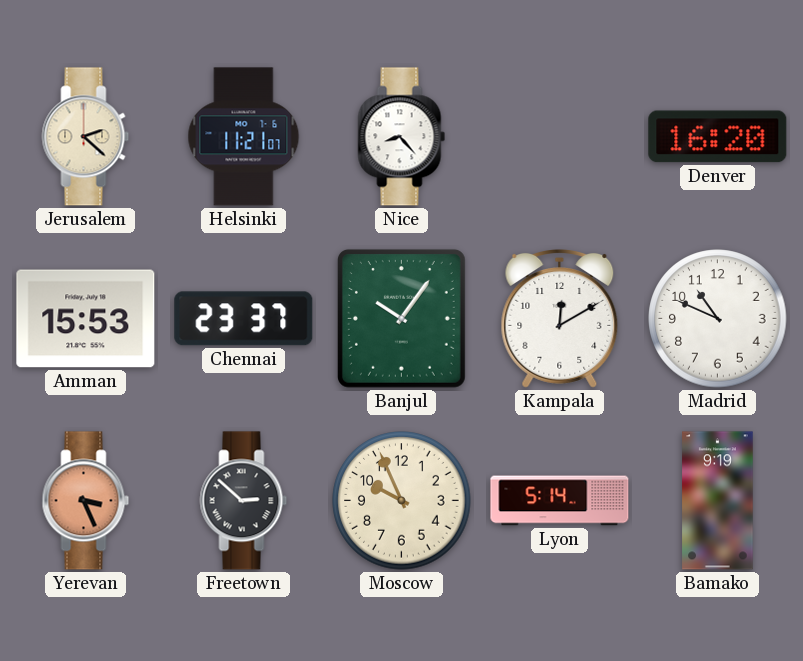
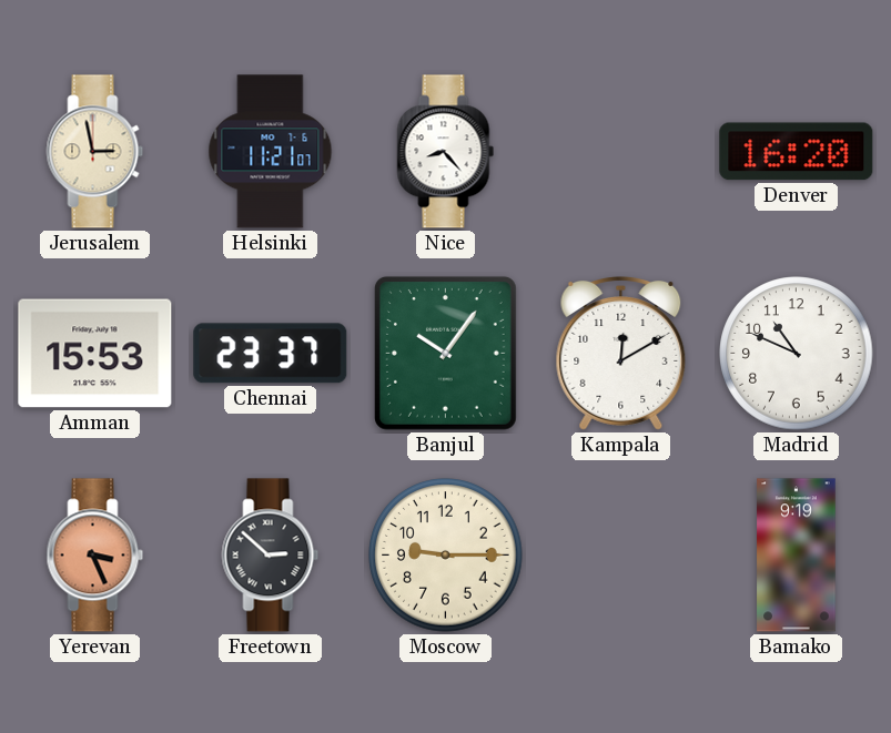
Jerusalem: 2:22 -> 2:58
Moscow: 9:56 -> 9:15
Lyon: 5:14 -> none
